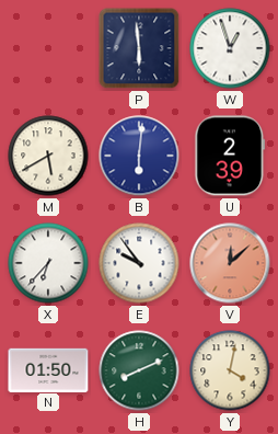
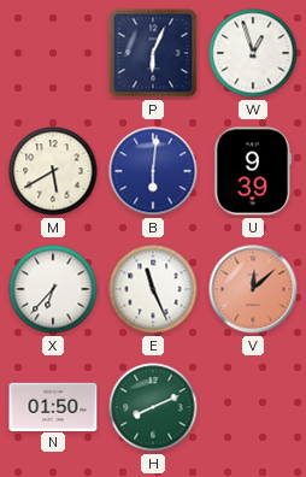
P: 5:59 -> 6:04
U: 2:39 -> 9:39
E: 9:54 -> 11:26
Y: 4:02 -> none
